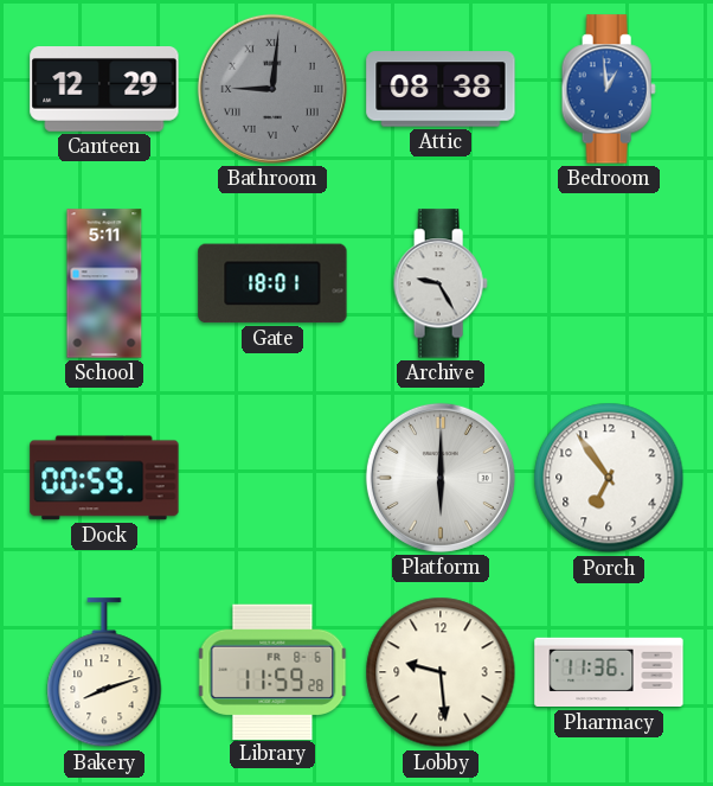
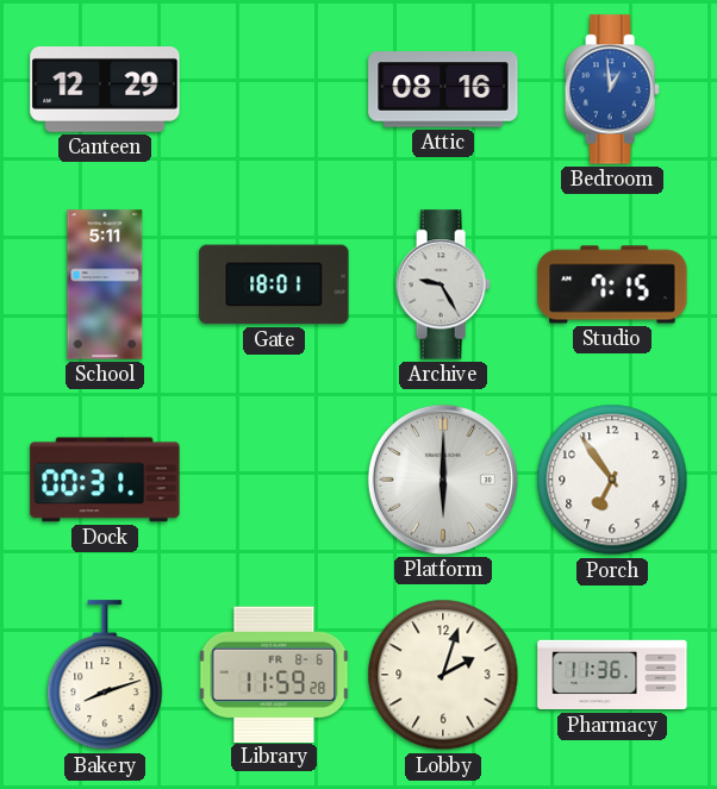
Bathroom: 9:01 -> none
Attic: 08:38 -> 08:16
Studio: none -> 7:15
Dock: 00:59 -> 00:31
Lobby: 9:29 -> 2:03
